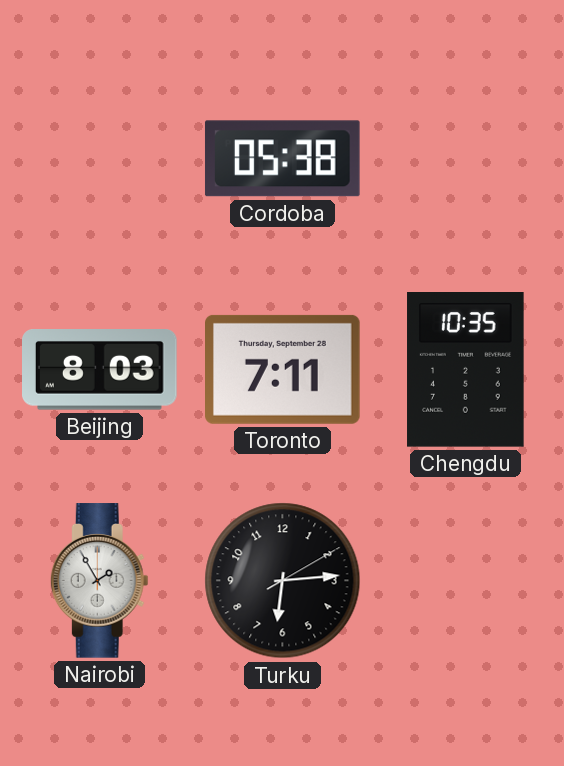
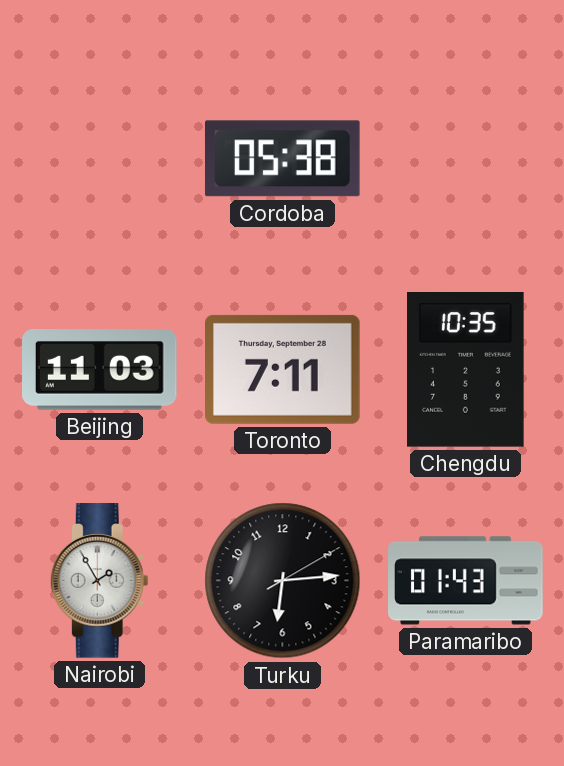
Beijing: 8:03 -> 11:03
Paramaribo: none -> 01:43
